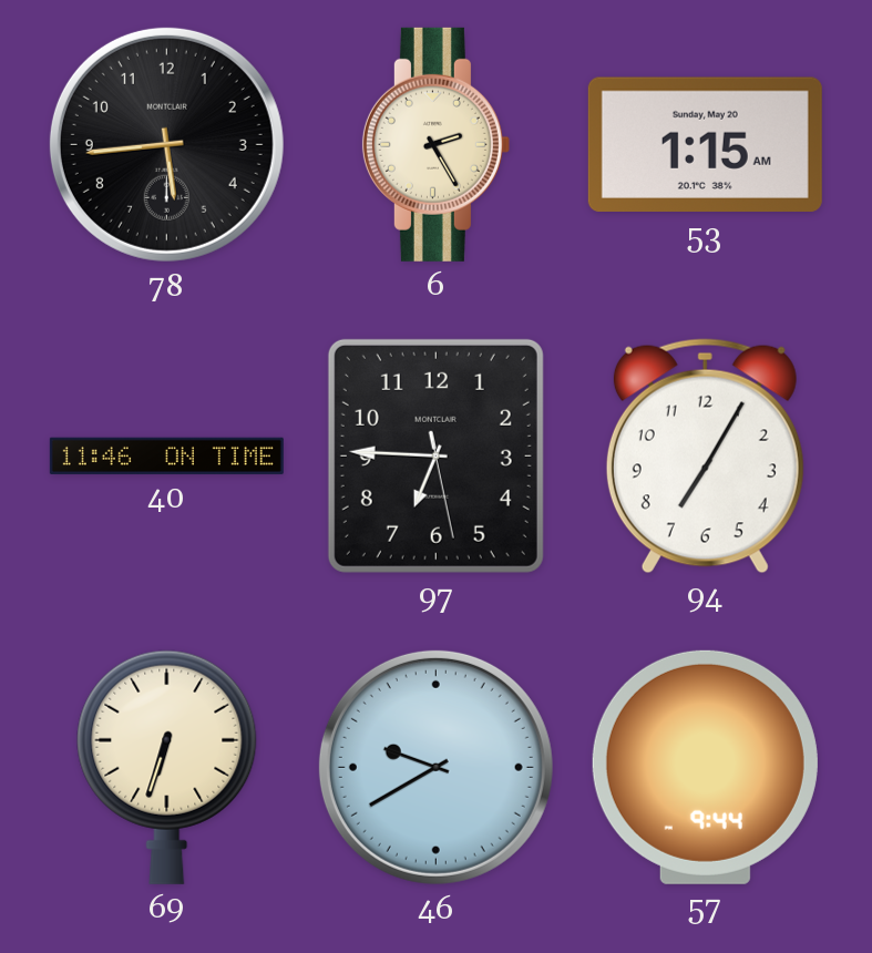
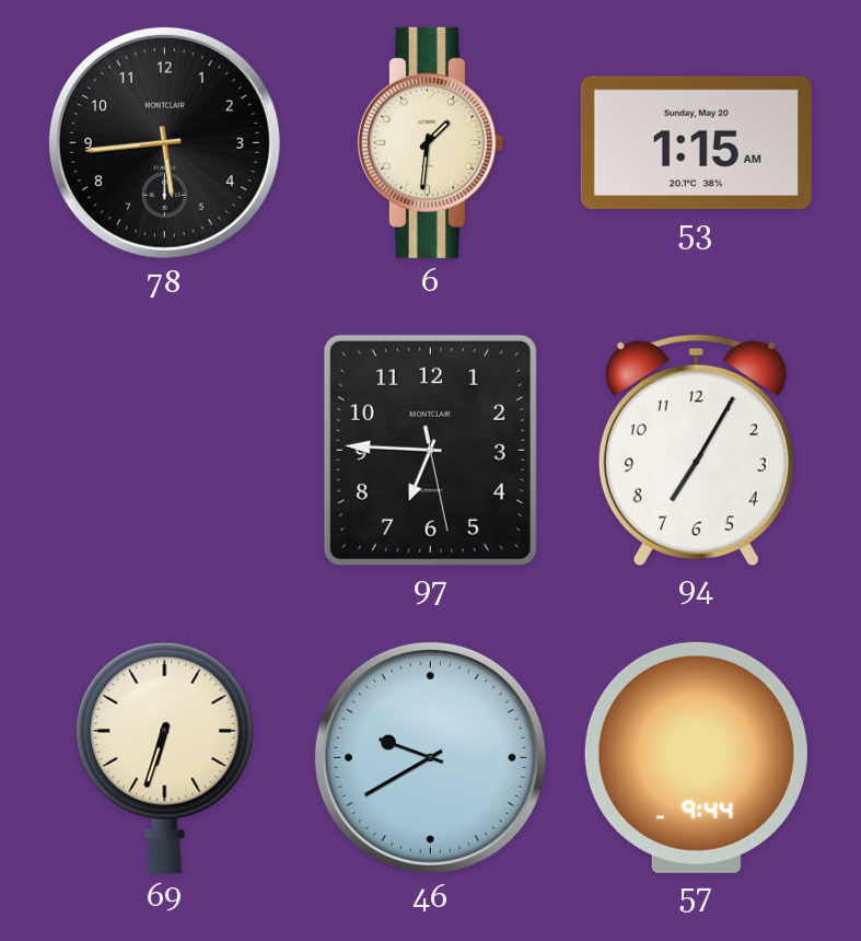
6: 2:25 -> 1:31
40: 11:46 -> none
